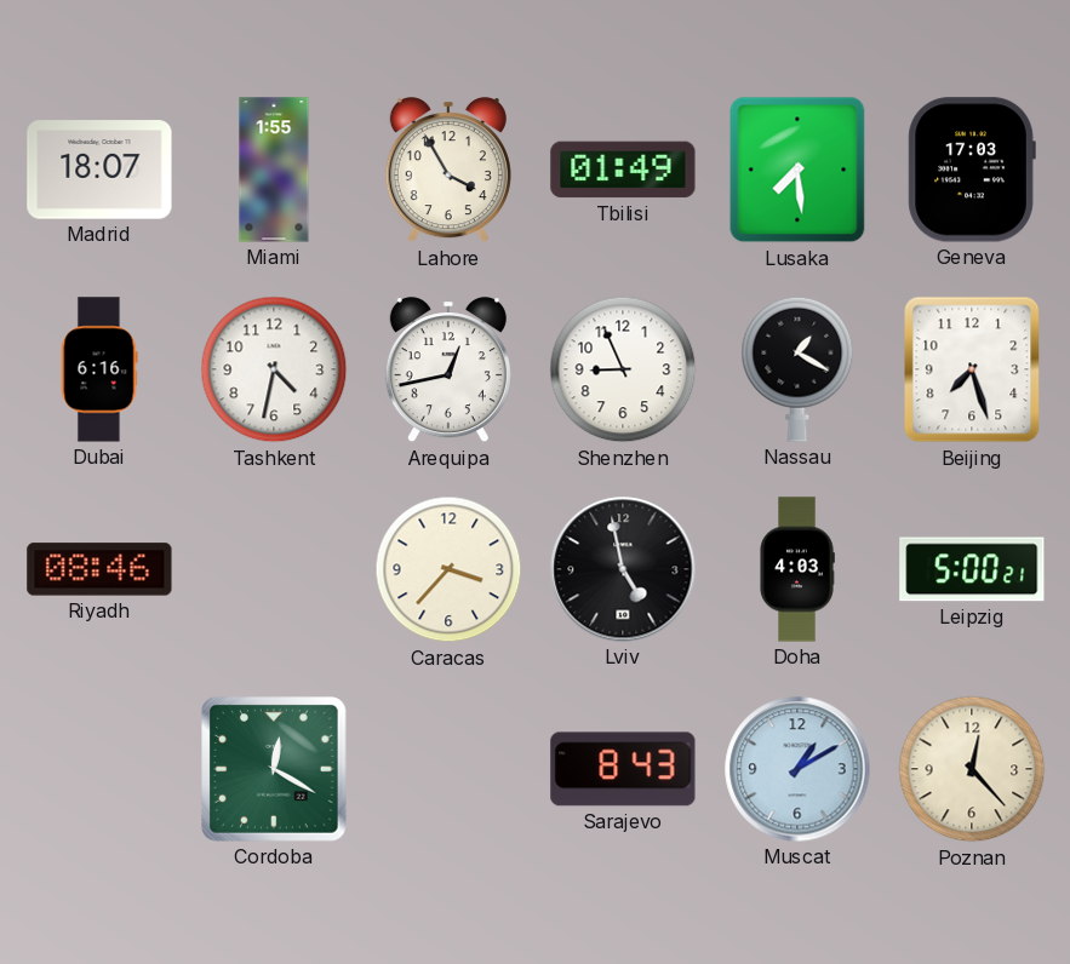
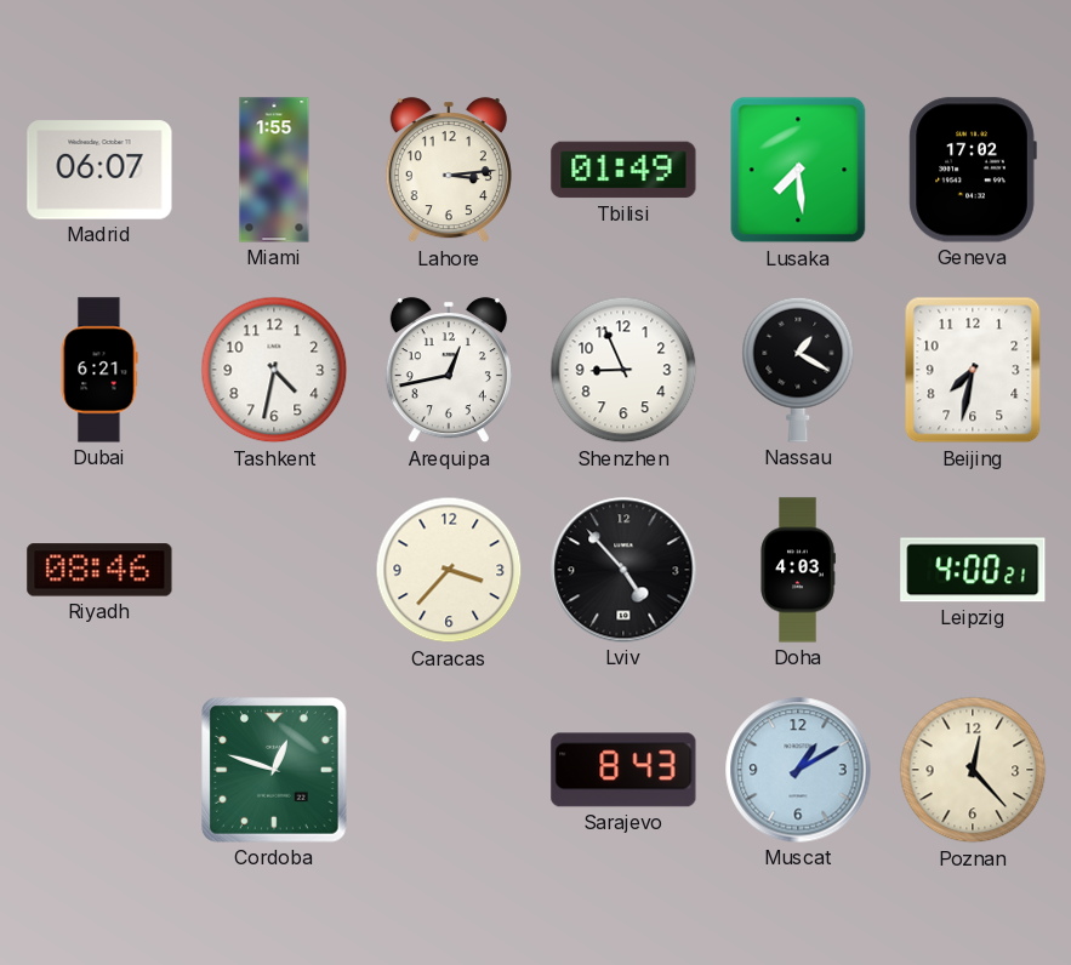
Madrid: 18:07 -> 06:07
Lahore: 3:55 -> 3:14
Geneva: 17:03 -> 17:02
Dubai: 6:16 -> 6:21
Beijing: 7:27 -> 7:32
Lviv: 4:58 -> 4:53
Leipzig: 5:00 -> 4:00
Cordoba: 12:20 -> 12:48
